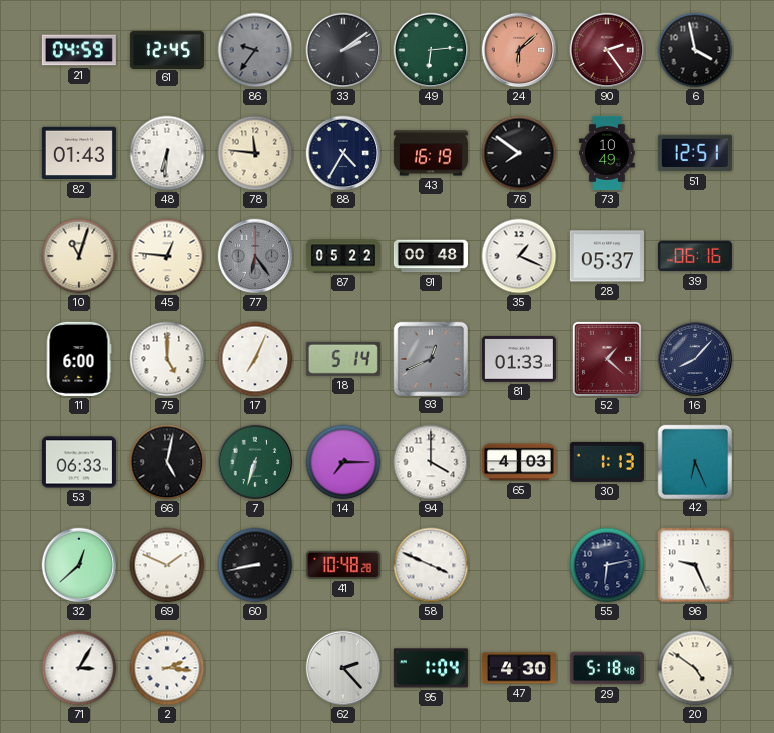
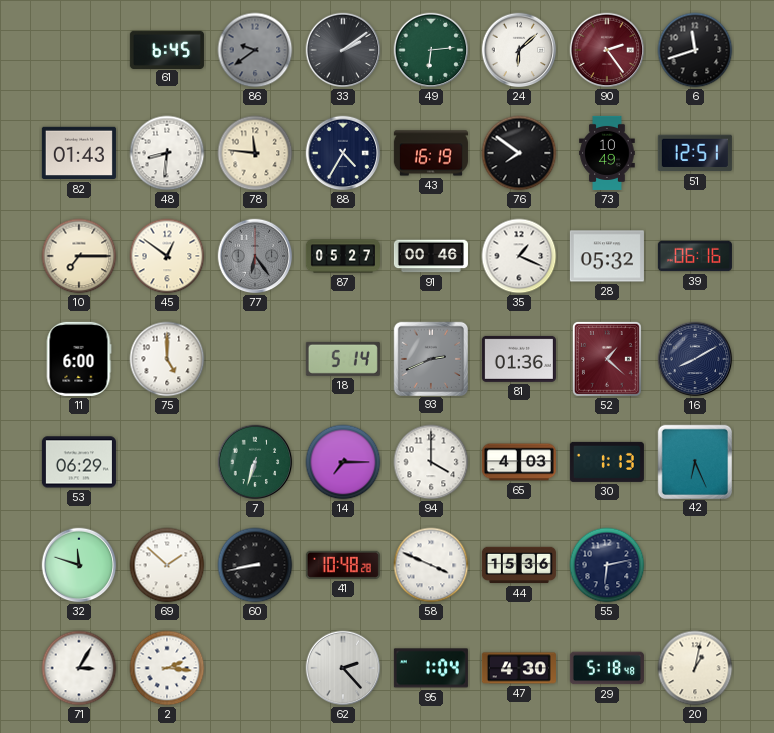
21: 04:59 -> none
61: 12:45 -> 6:45
86: 9:36 -> 9:39
24 dial: salmon -> white
6: 3:58 -> 11:42
48: 6:31 -> 8:31
10: 11:03 -> 7:15
45: 12:46 -> 12:51
87: 05:22 -> 05:27
91: 00:48 -> 00:46
28: 05:37 -> 05:32
17: 7:04 -> none
93: 12:41 -> 2:41
81: 01:33 -> 01:36
16: 8:07 -> 8:10
53: 06:33 -> 06:29
66: 5:02 -> none
32: 12:38 -> 11:48
69: 1:49 -> 1:52
44: none -> 15:36
96: 9:26 -> none
20: 4:51 -> 1:02
